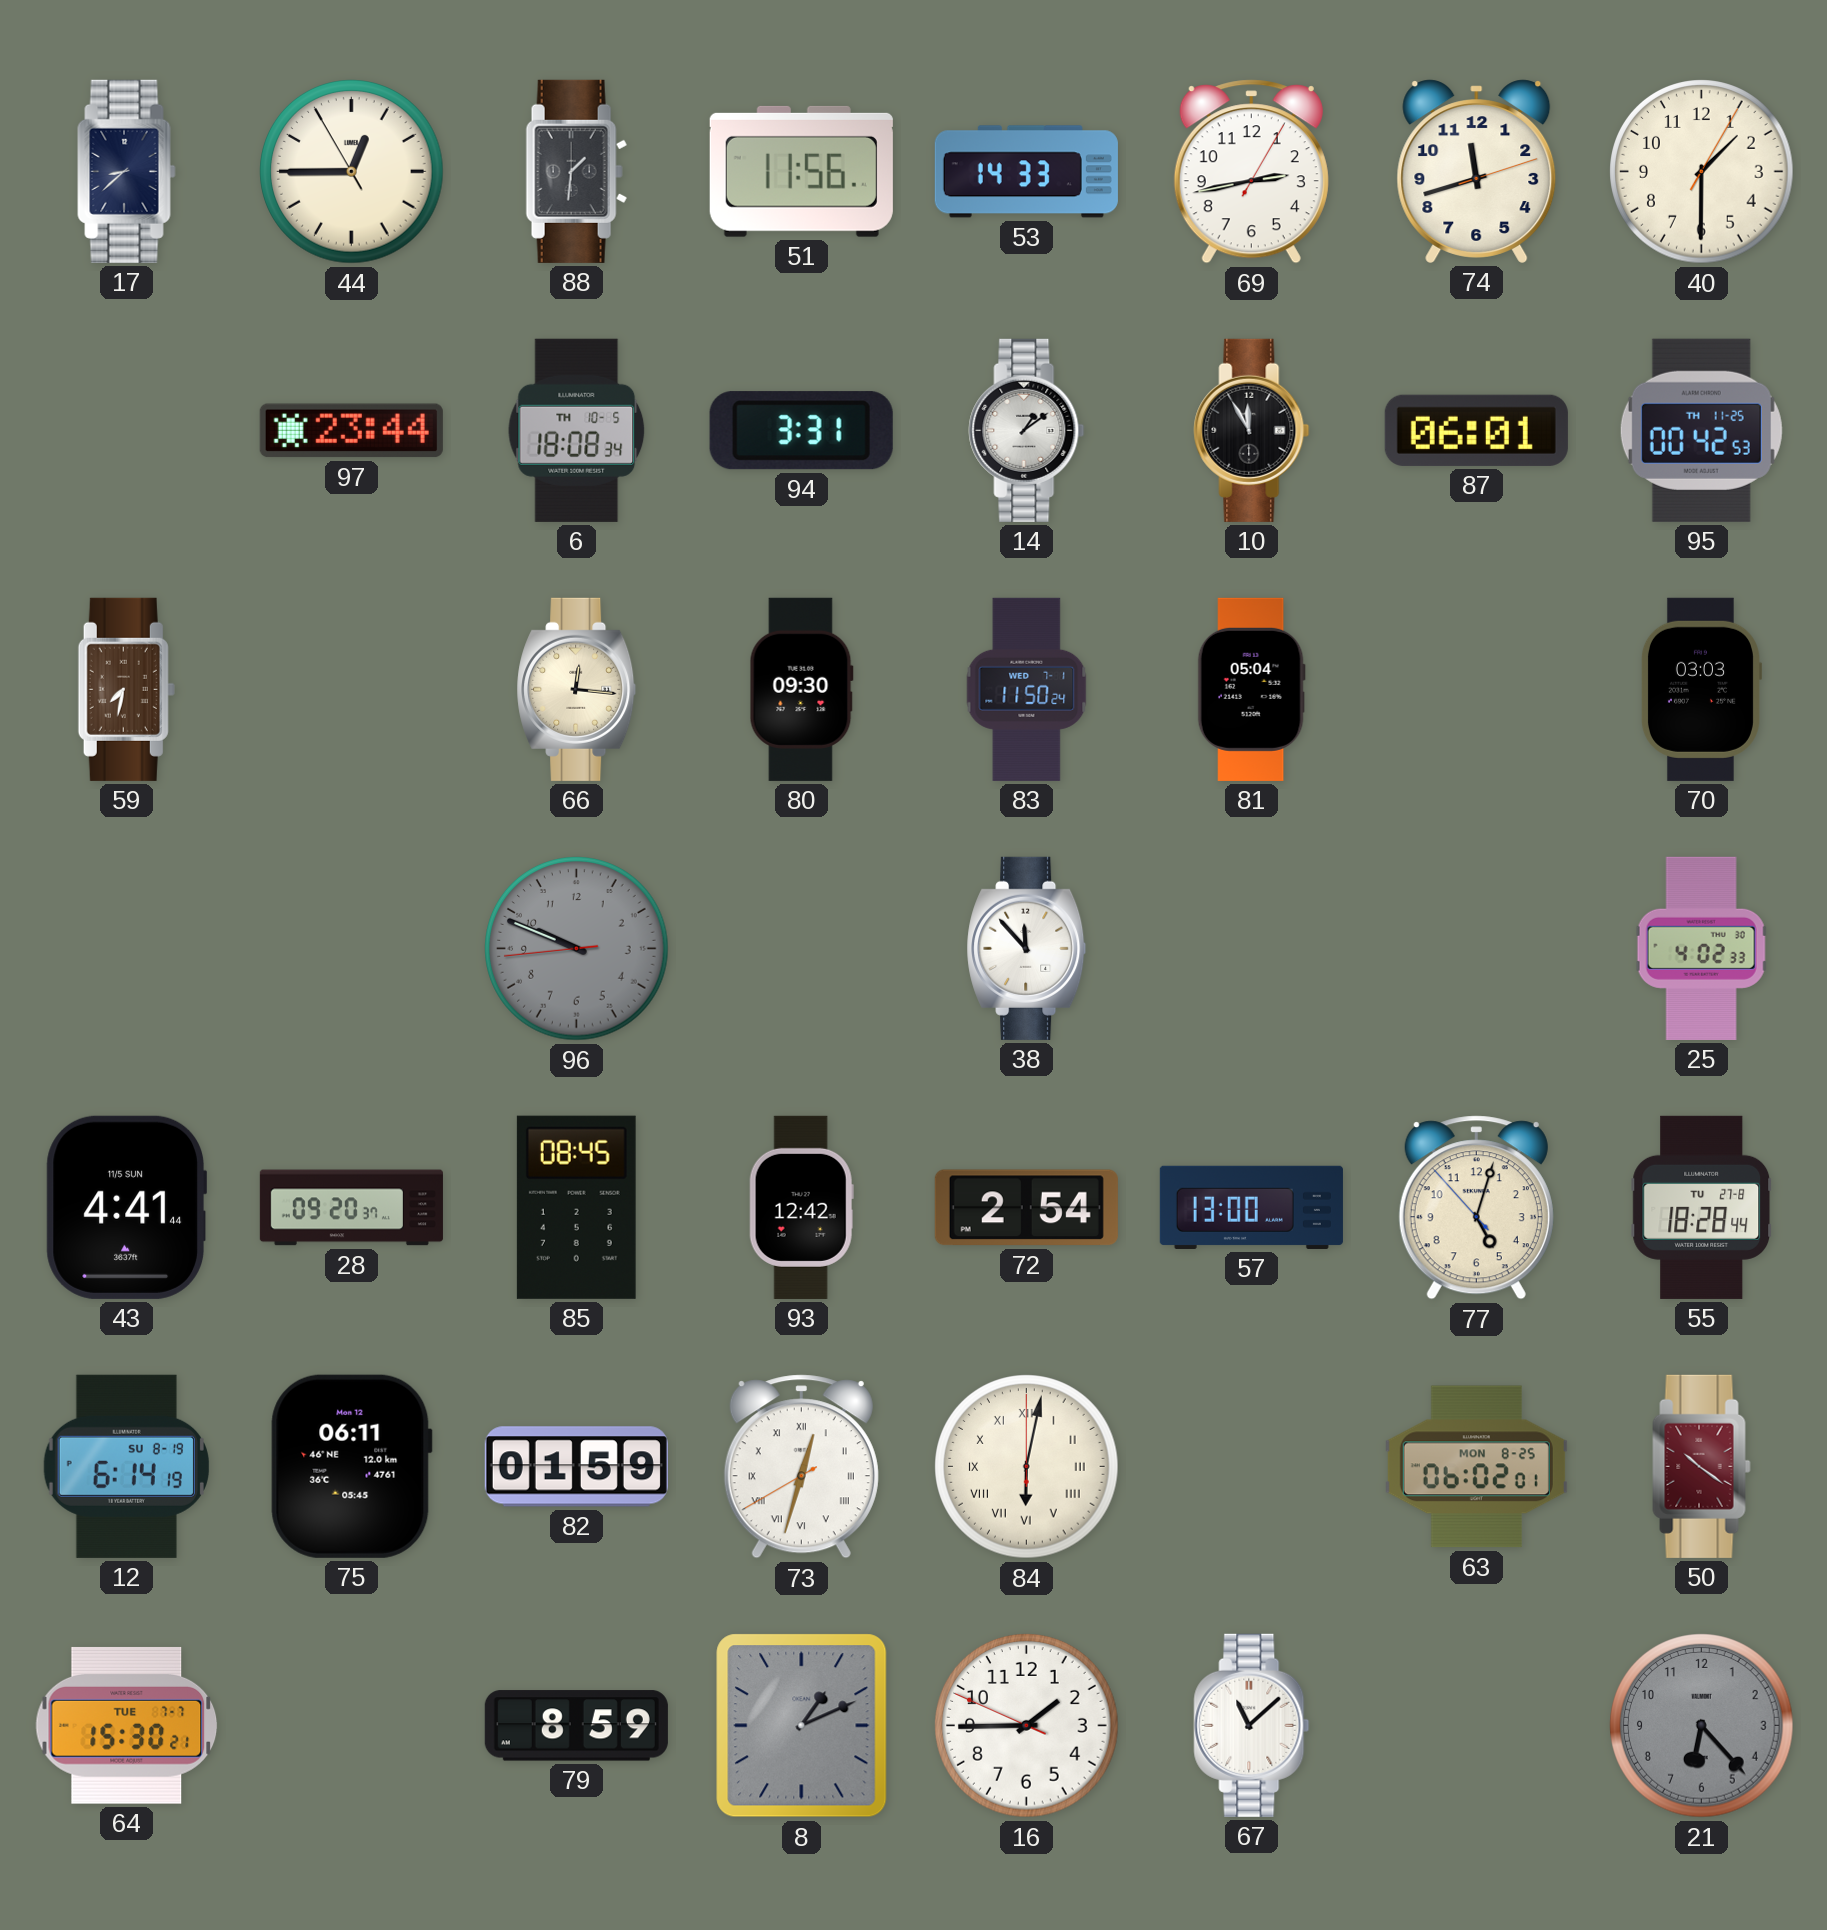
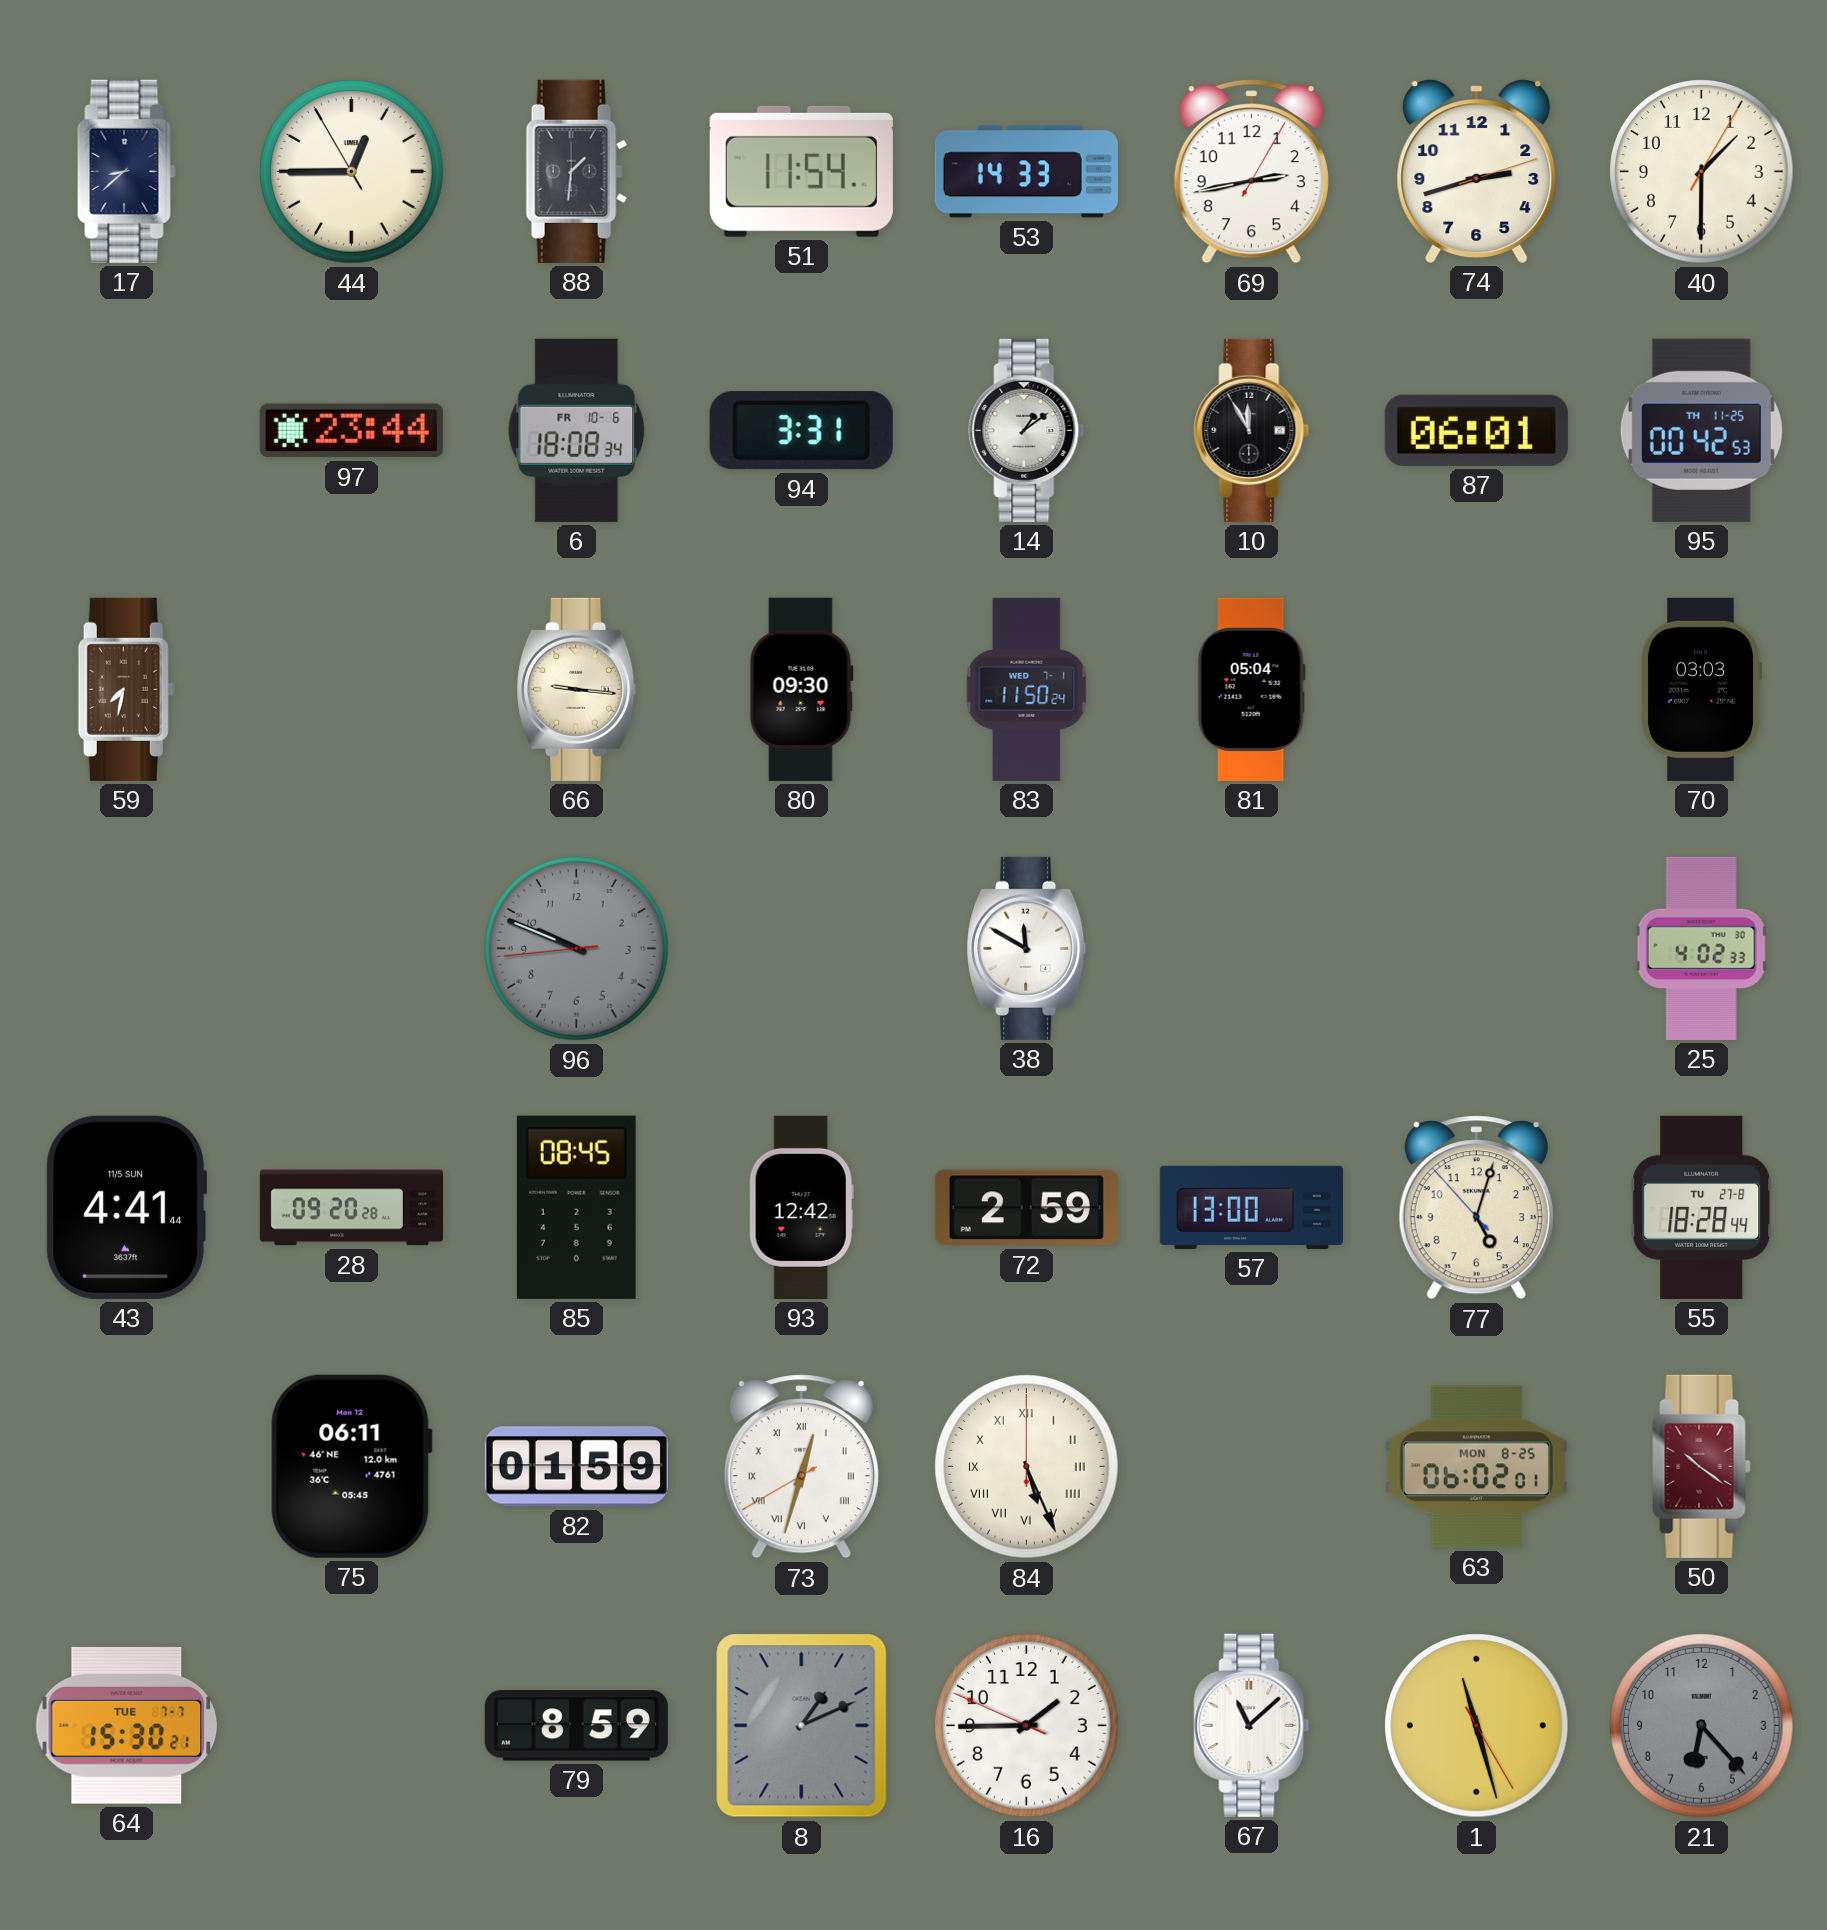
51: 11:56 -> 11:54
74: 11:42 -> 2:42
6 date: TH 10-5 -> FR 10-6
66: 12:16 -> 9:16
38: 11:53 -> 11:50
28: 09:20:37 -> 09:20:28
72: 2:54 -> 2:59
12: 6:14 -> none
84: 6:02 -> 5:26
1: none -> 11:27
